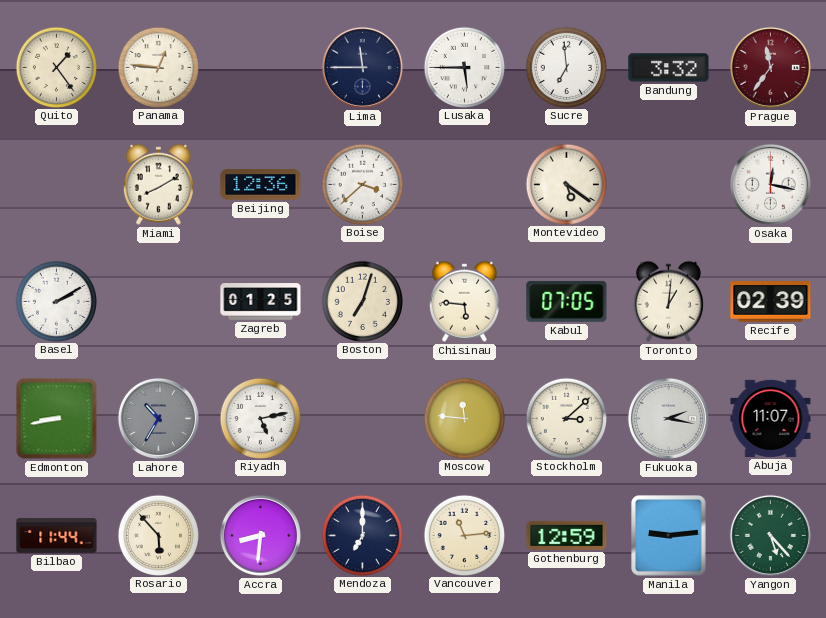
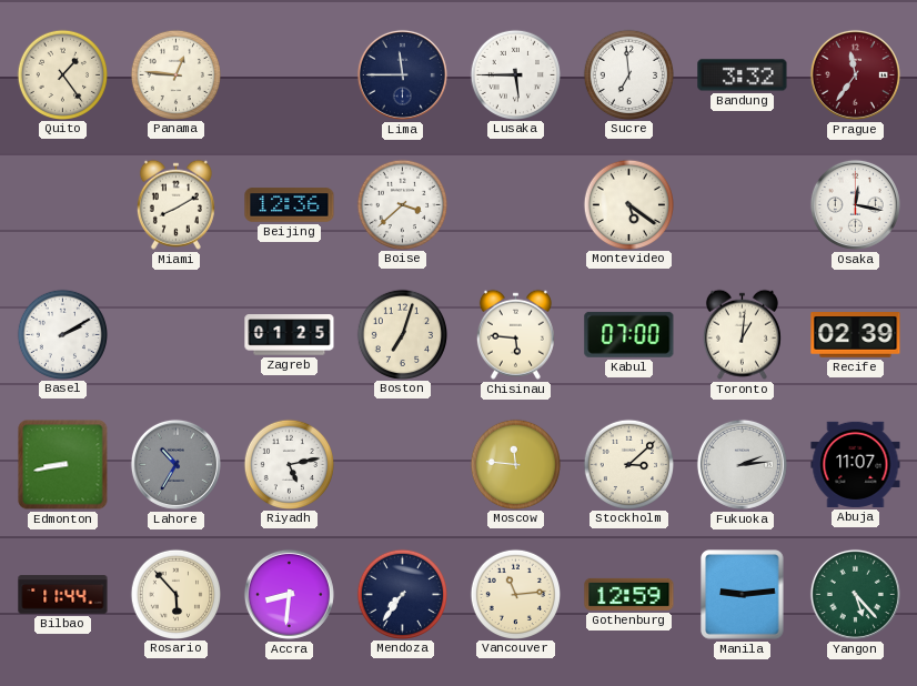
Kabul: 07:05 -> 07:00
Fukuoka: 2:17 -> 2:14
Mendoza: 7:00 -> 7:36
